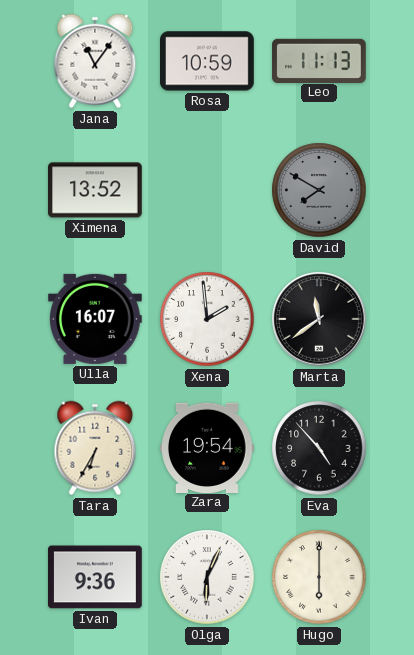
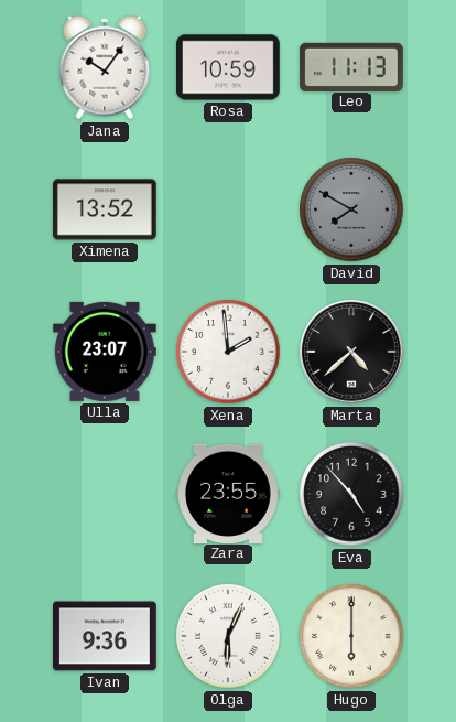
Jana: 11:06 -> 10:06
Ulla: 16:07 -> 23:07
Marta: 11:39 -> 4:38
Tara: 6:35 -> none
Zara: 19:54 -> 23:55
